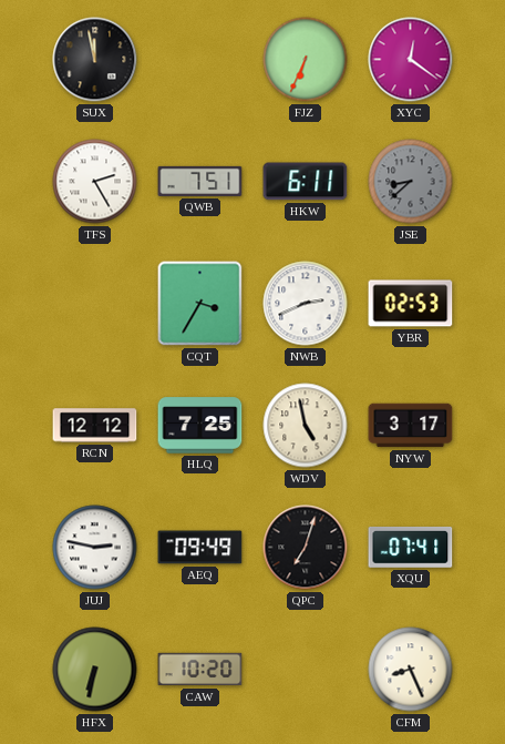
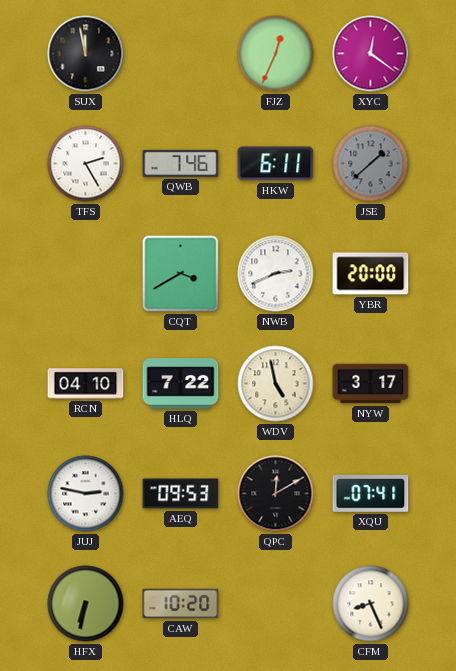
FJZ: 6:34 -> 12:34
QWB: 7:51 -> 7:46
JSE: 8:38 -> 1:38
CQT: 3:35 -> 3:40
YBR: 02:53 -> 20:00
RCN: 12:12 -> 04:10
HLQ: 7:25 -> 7:22
AEQ: 09:49 -> 09:53
QPC: 7:03 -> 12:10
